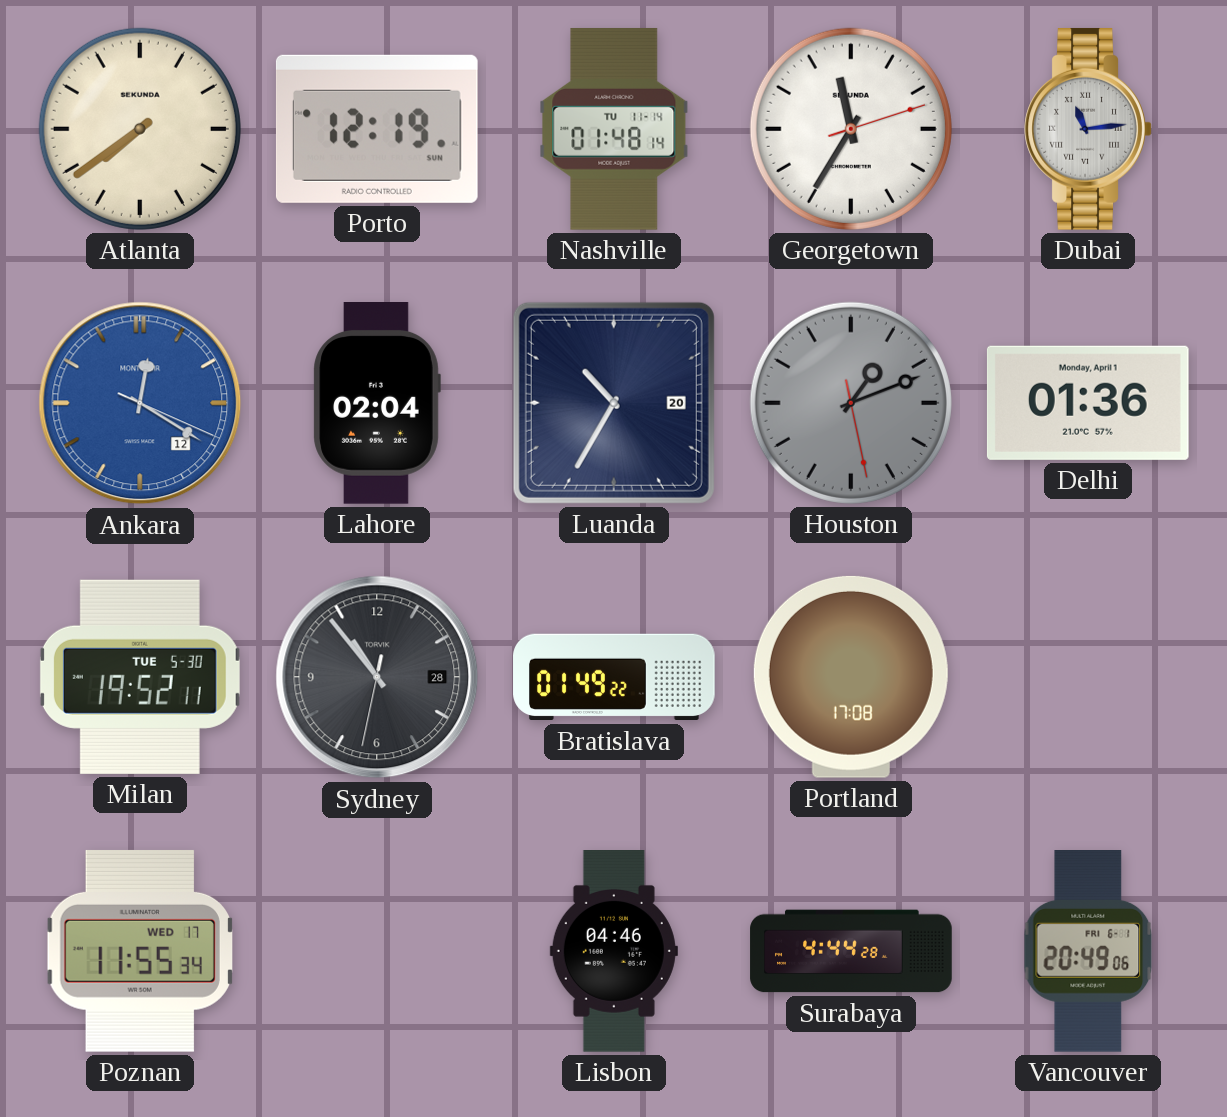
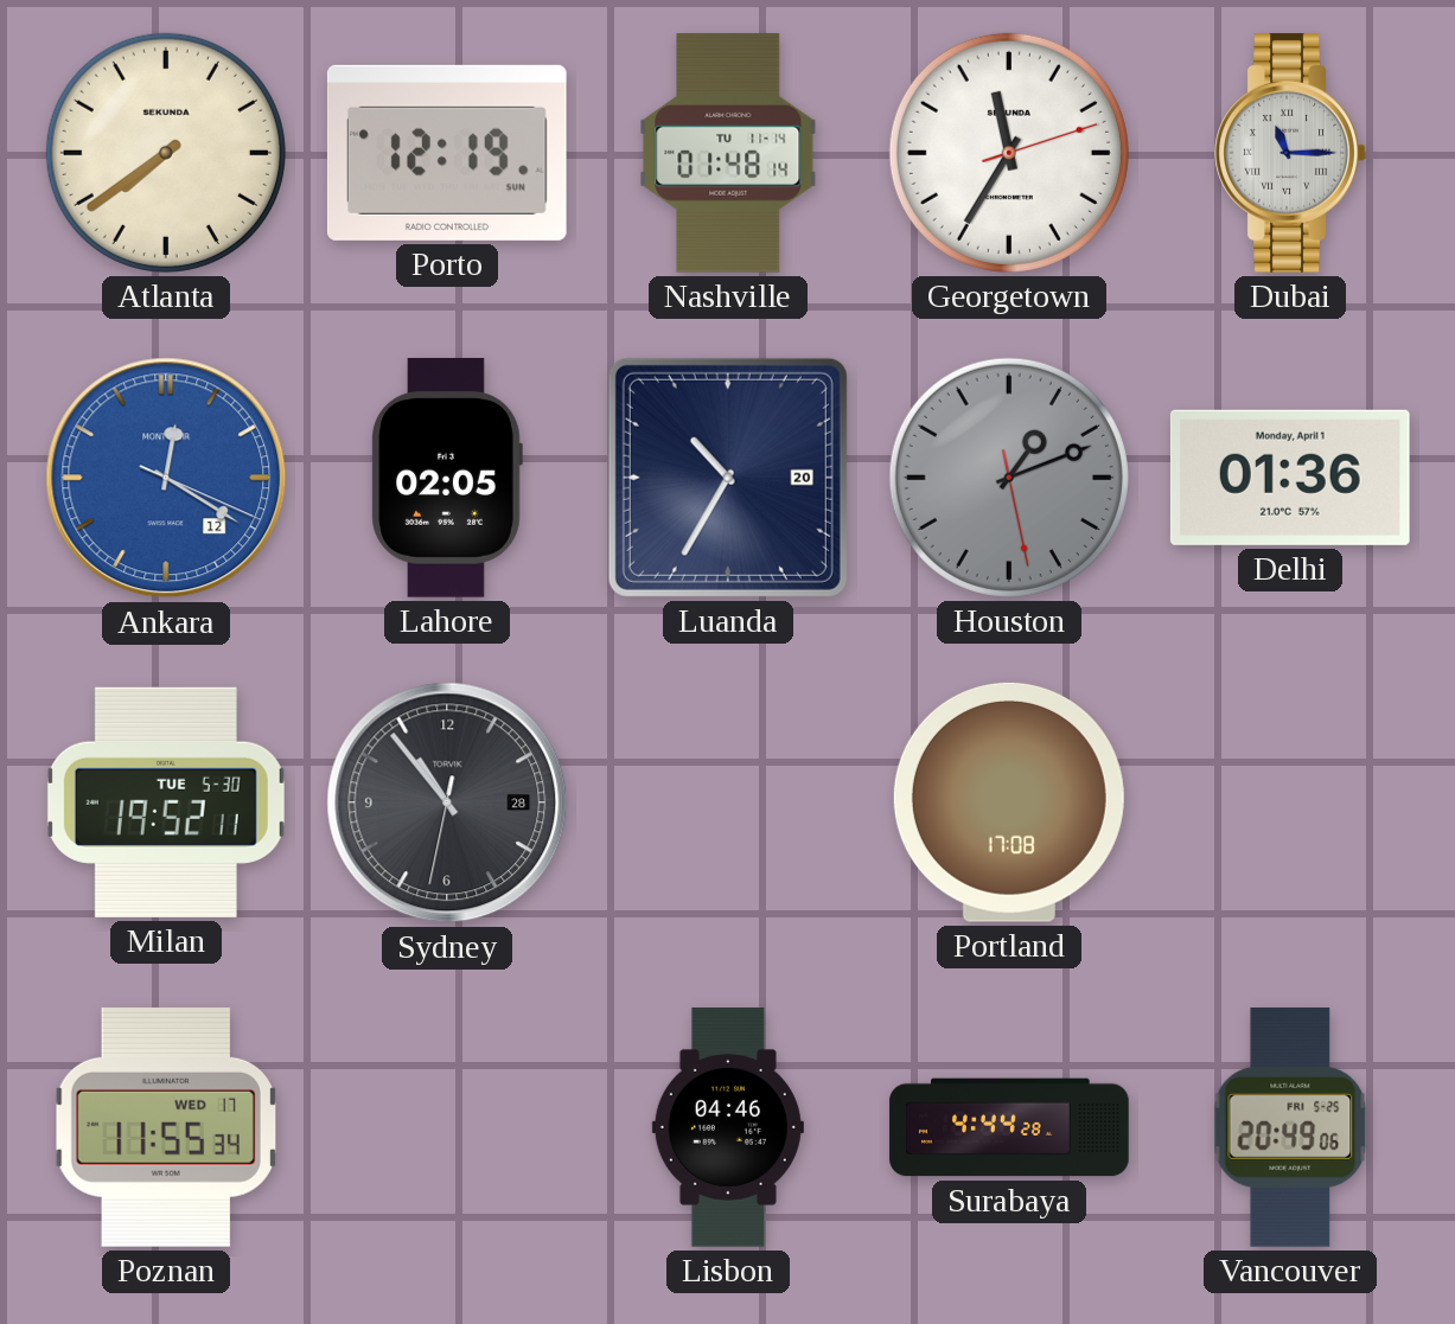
Dubai: 11:14 -> 11:15
Lahore: 02:04 -> 02:05
Bratislava: 01:49 -> none
Vancouver date: FRI 6-1 -> FRI 5-25
